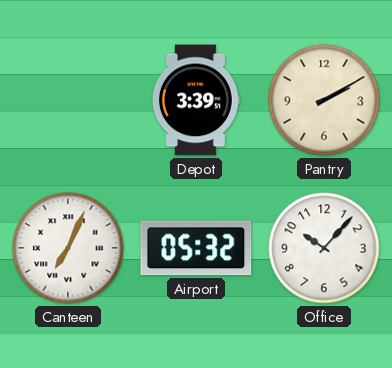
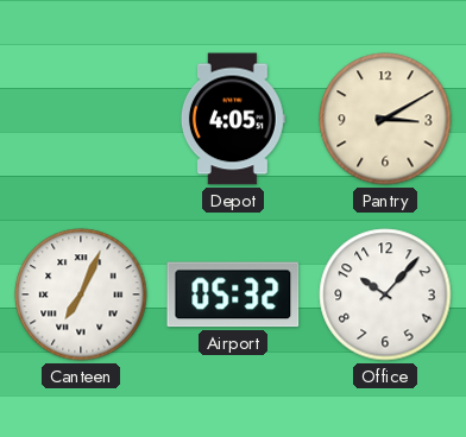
Depot: 3:39 -> 4:05
Pantry: 2:10 -> 3:10
